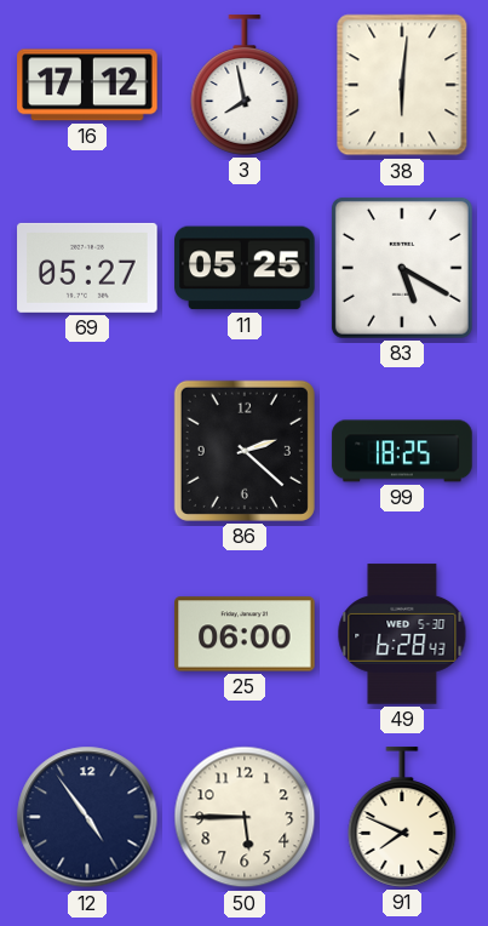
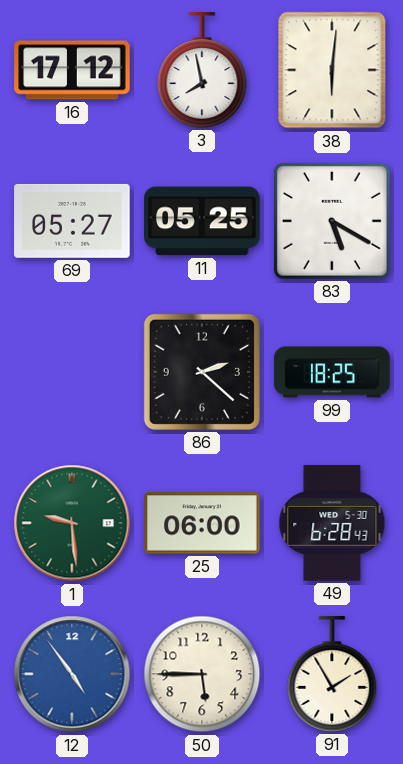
1: none -> 9:29
12 dial: navy -> blue
91: 7:49 -> 1:55
